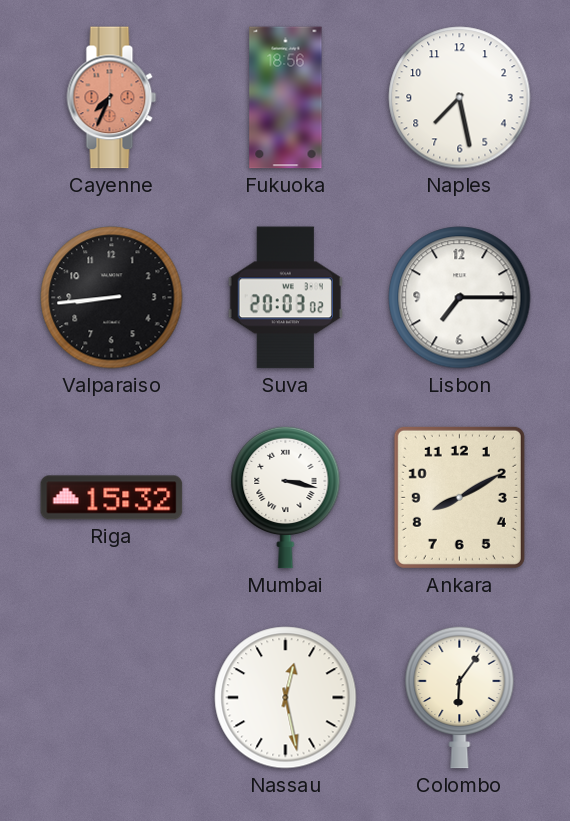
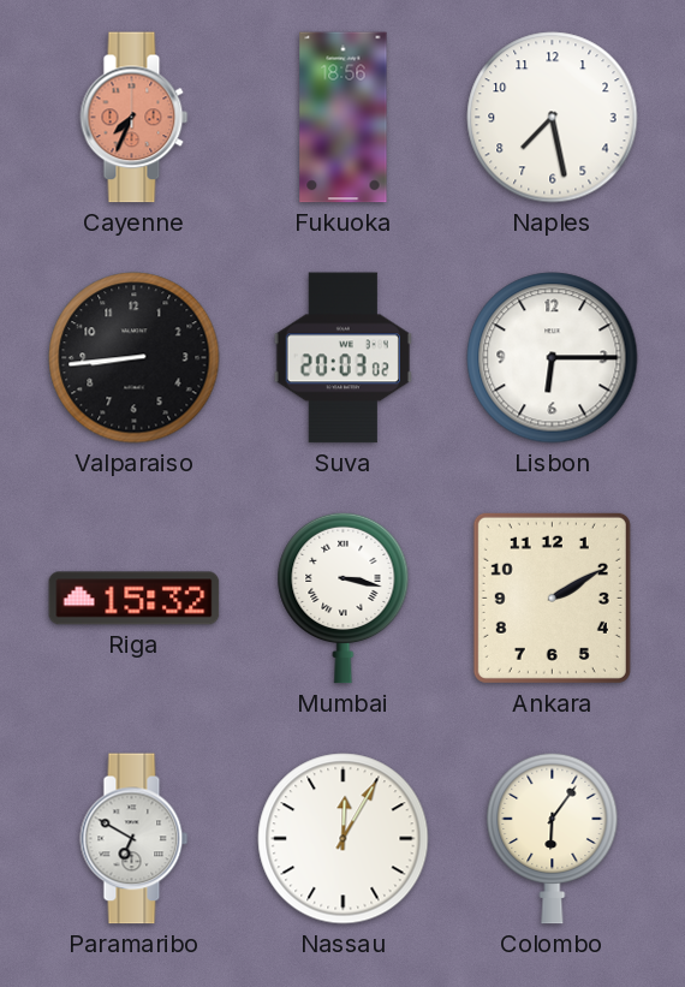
Lisbon: 7:15 -> 6:15
Ankara: 8:10 -> 2:10
Paramaribo: none -> 6:50
Nassau: 12:28 -> 12:05
